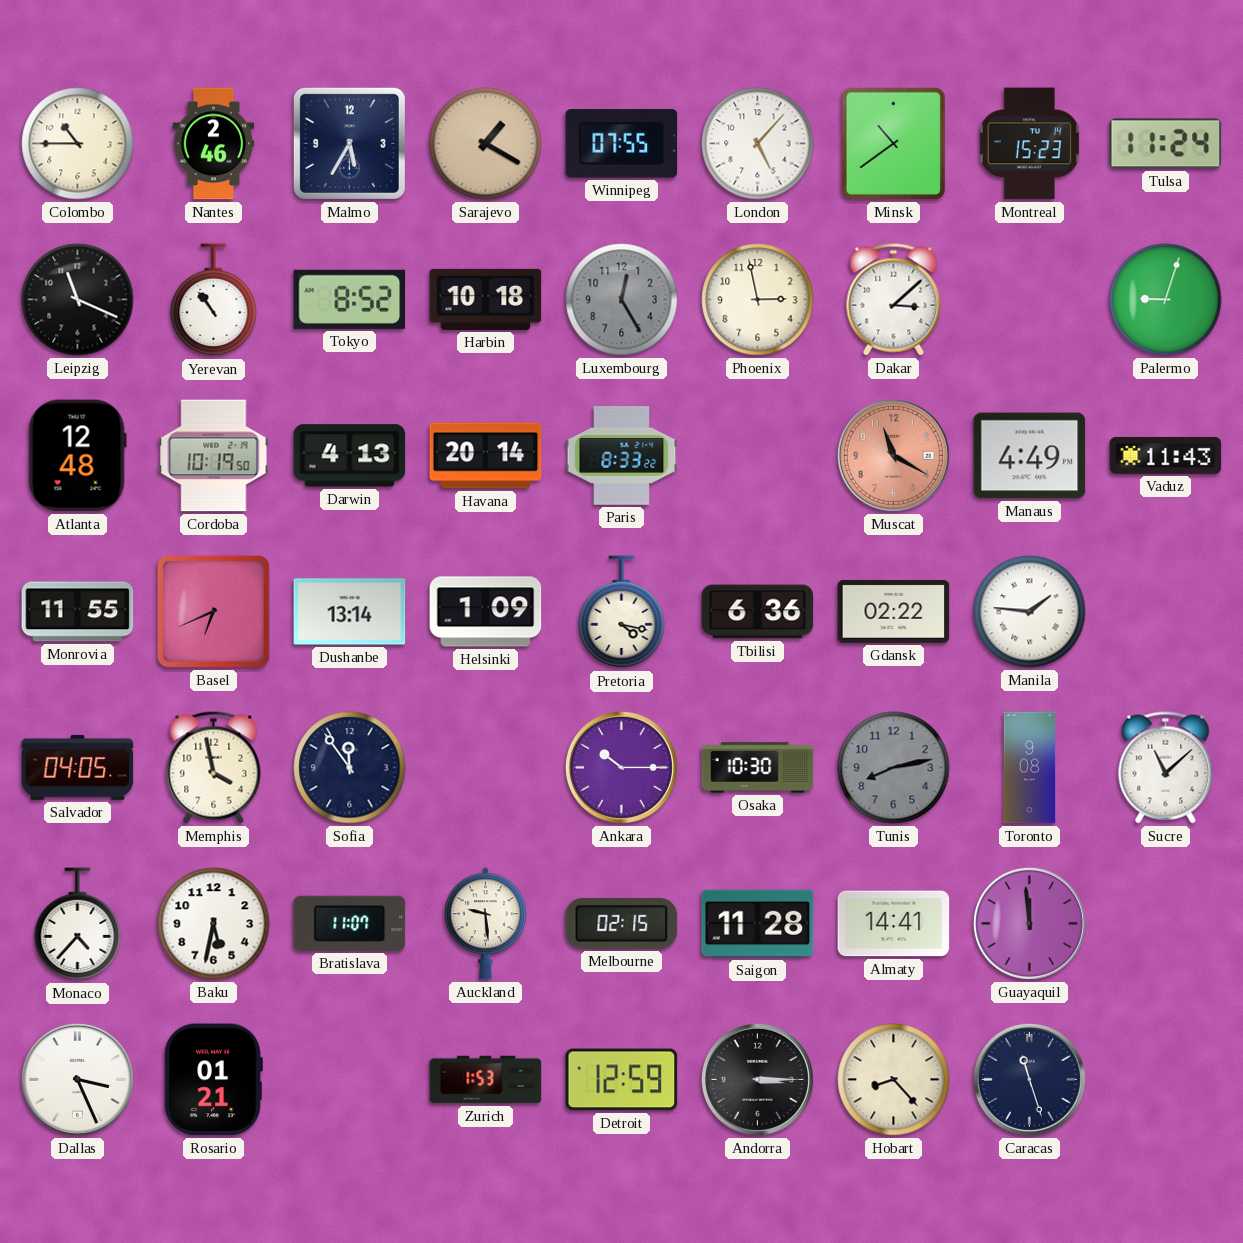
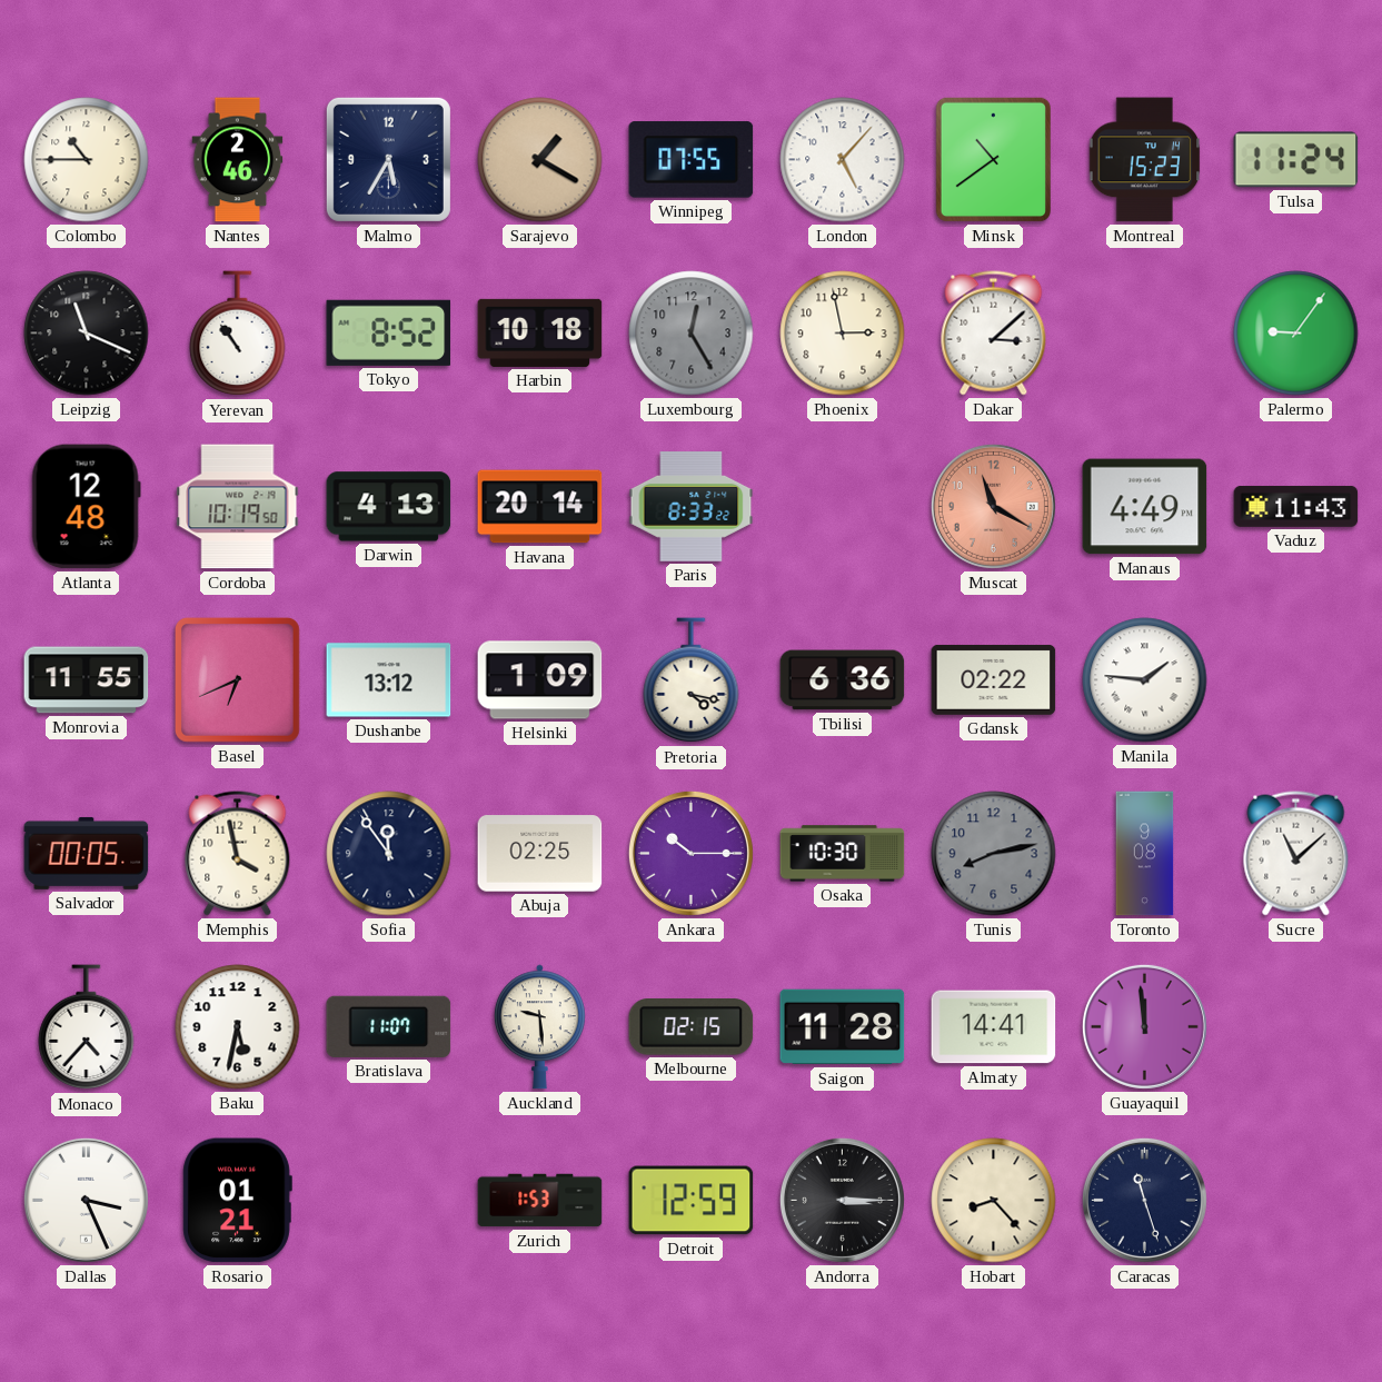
Palermo: 9:03 -> 9:06
Dushanbe: 13:14 -> 13:12
Salvador: 04:05 -> 00:05
Abuja: none -> 02:25
